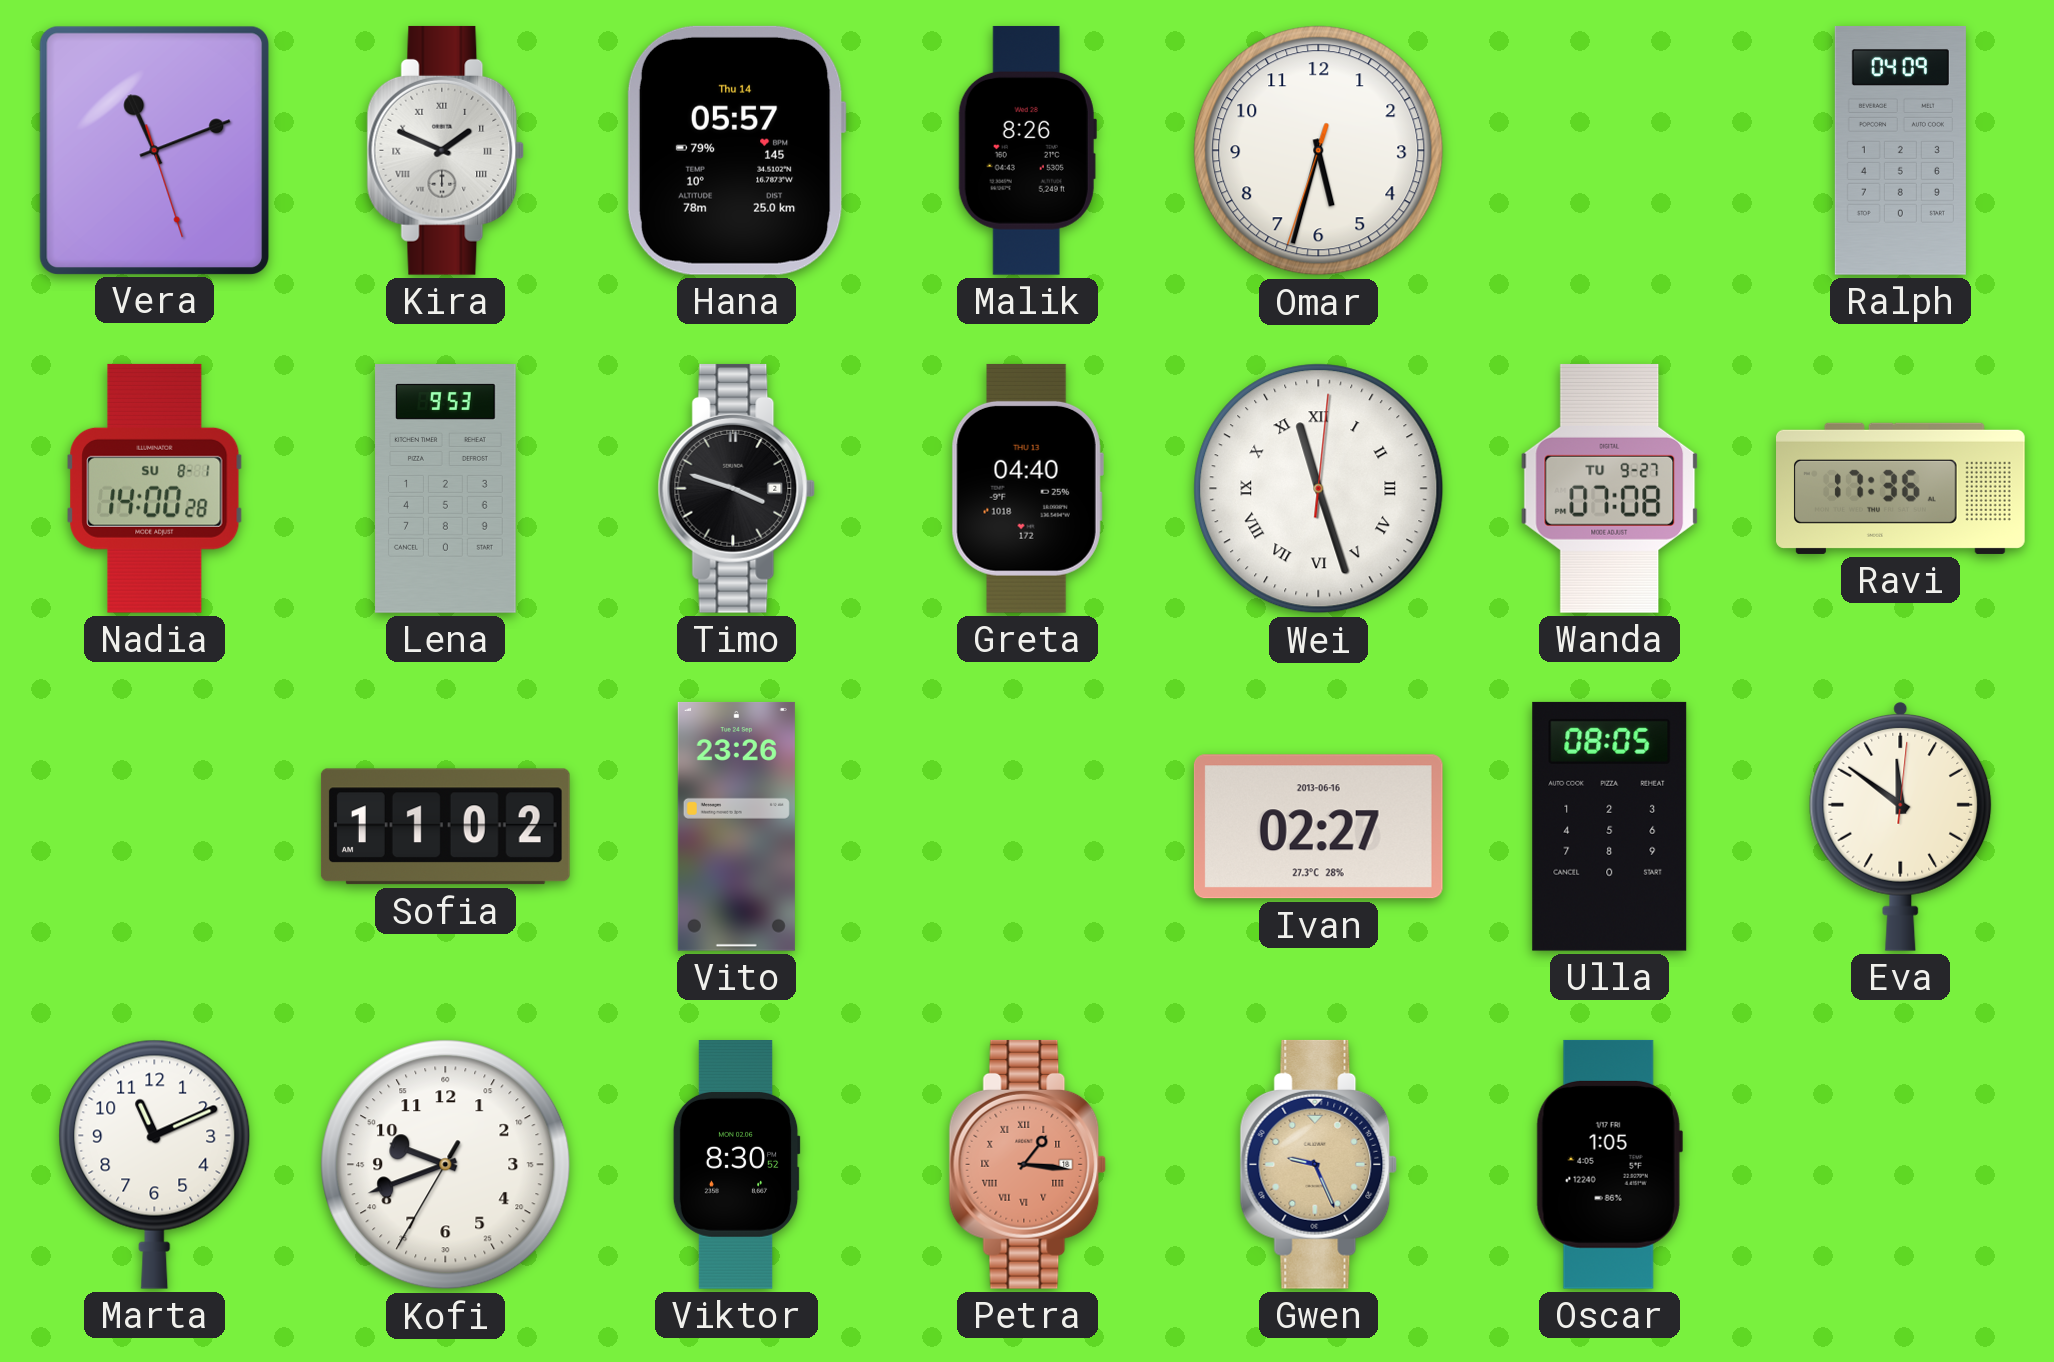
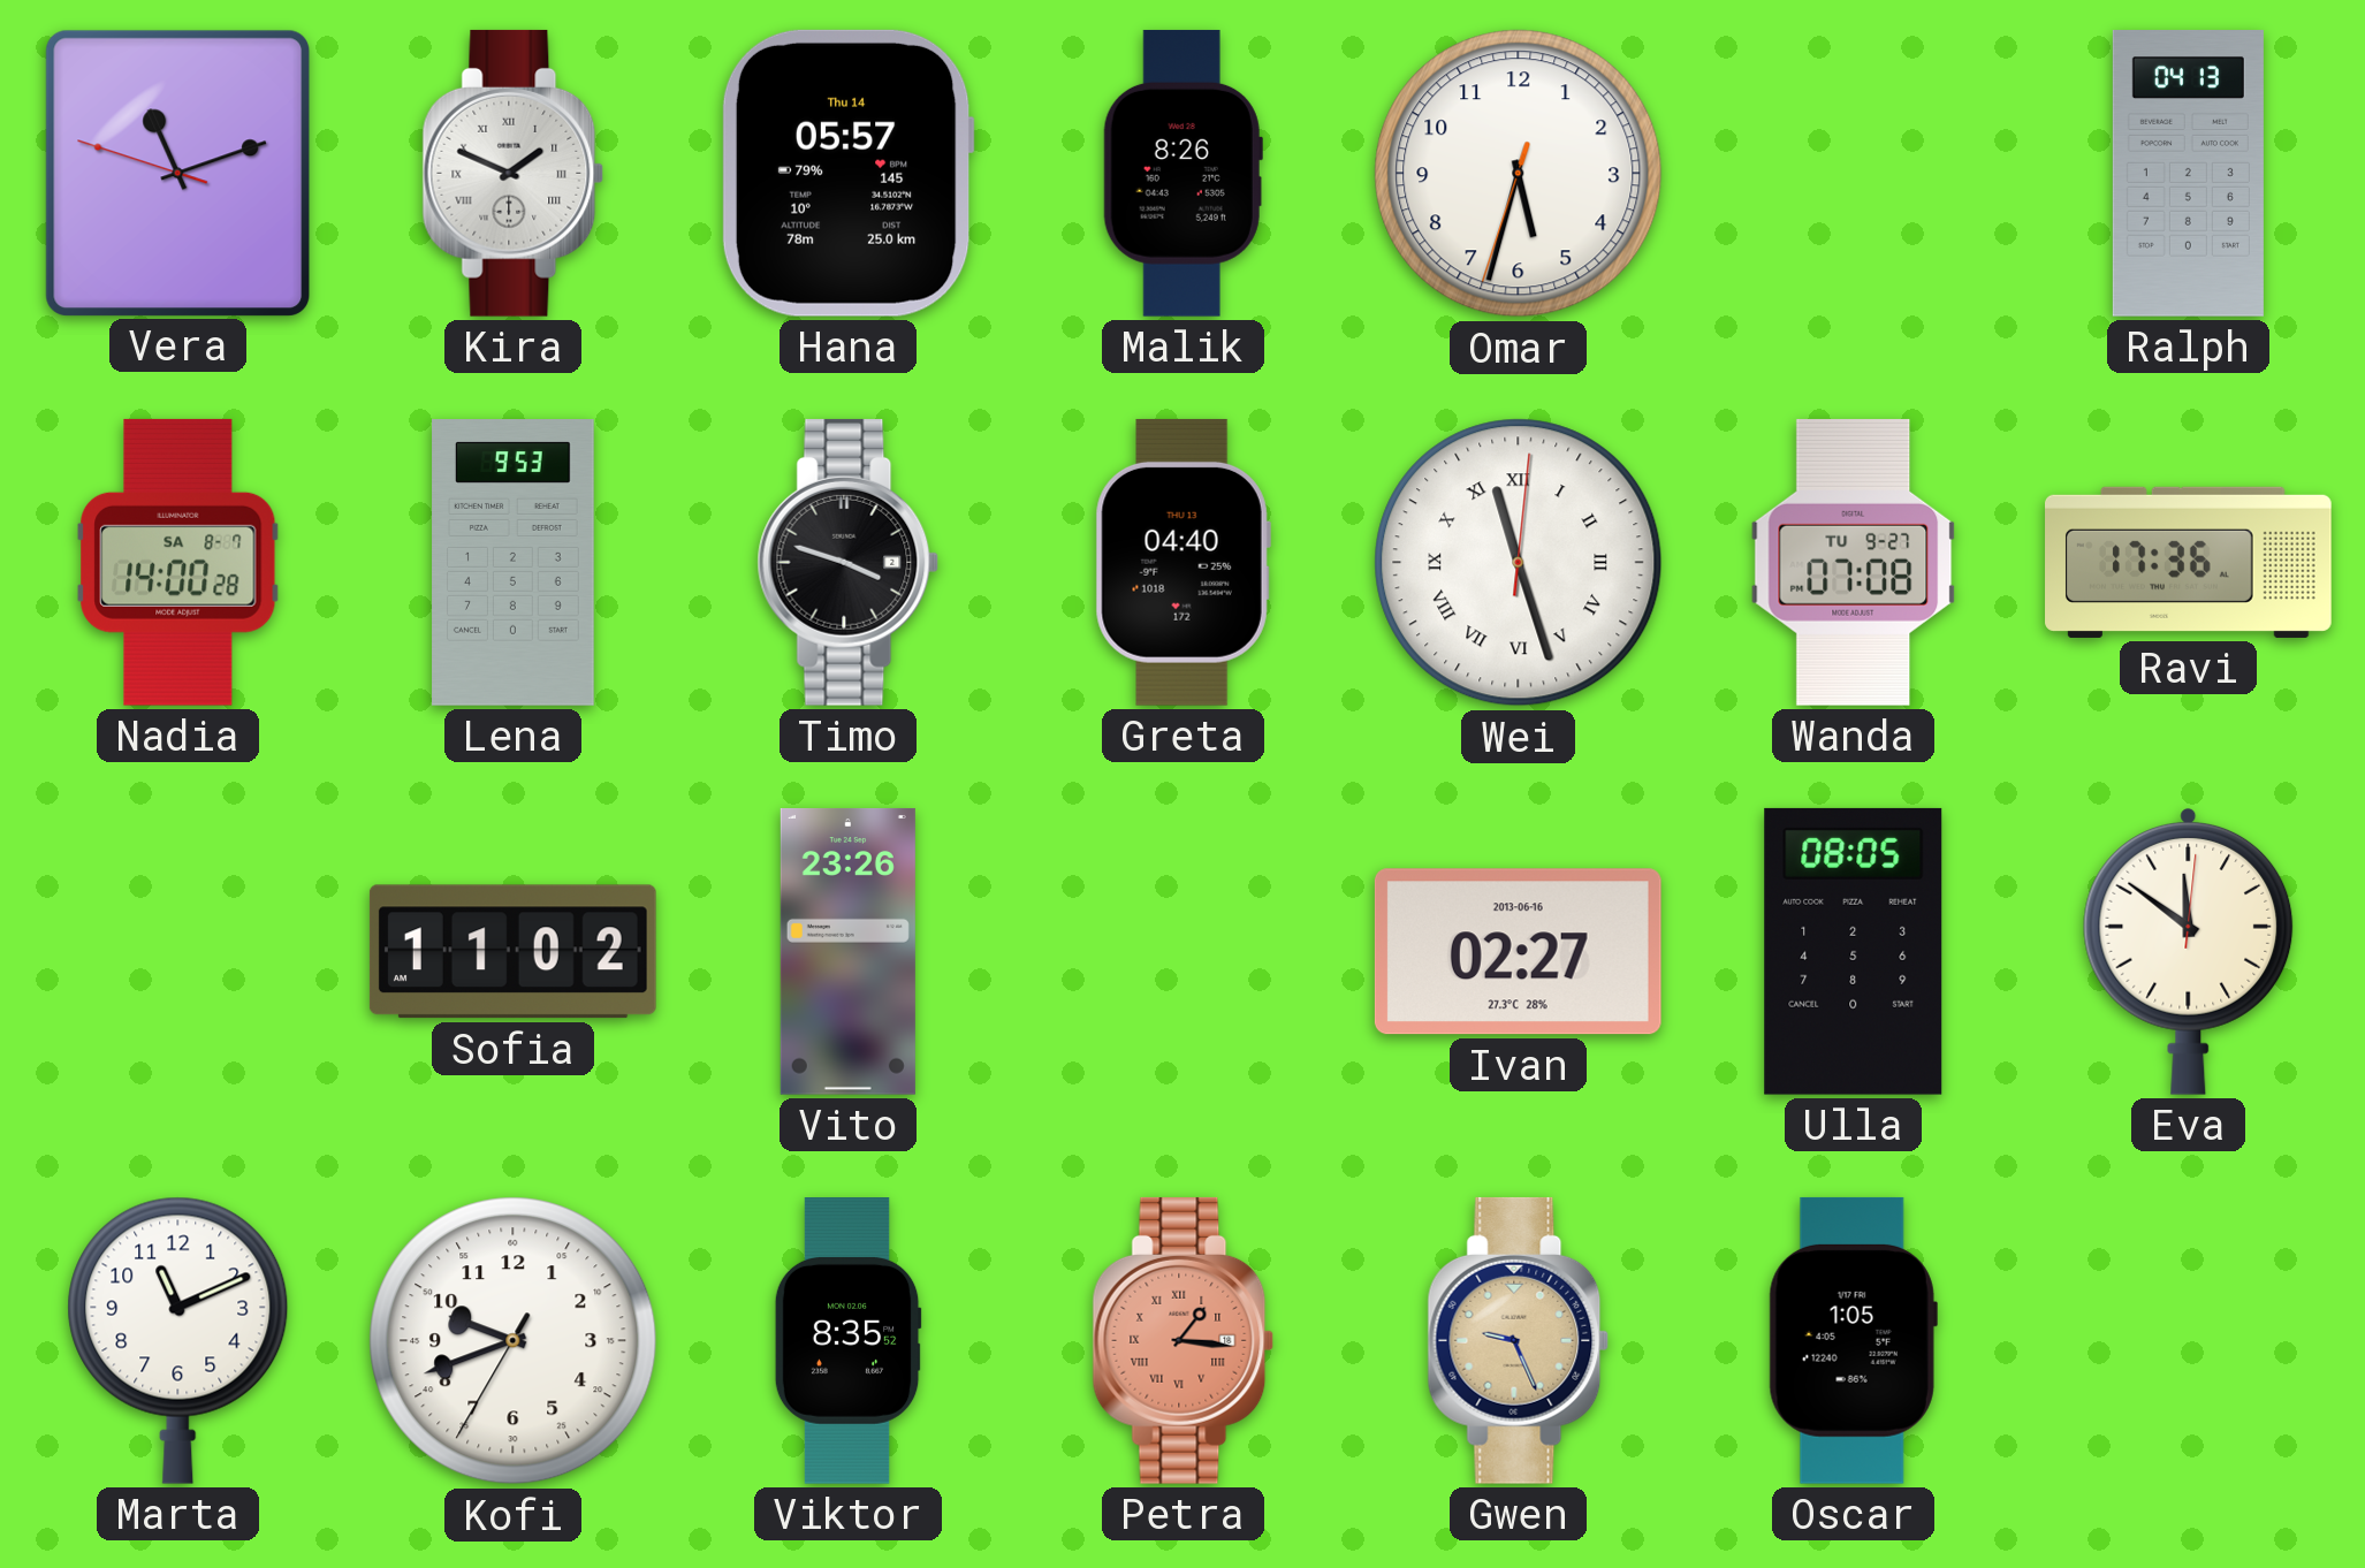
Vera: 11:11:27 -> 11:11:48
Ralph: 04:09 -> 04:13
Nadia date: SU 8-1 -> SA 8-7
Viktor: 8:30 -> 8:35
